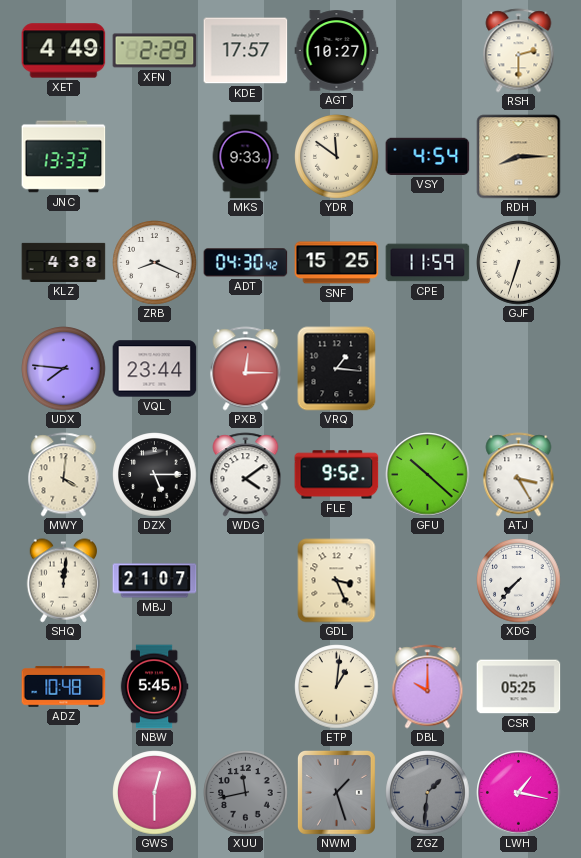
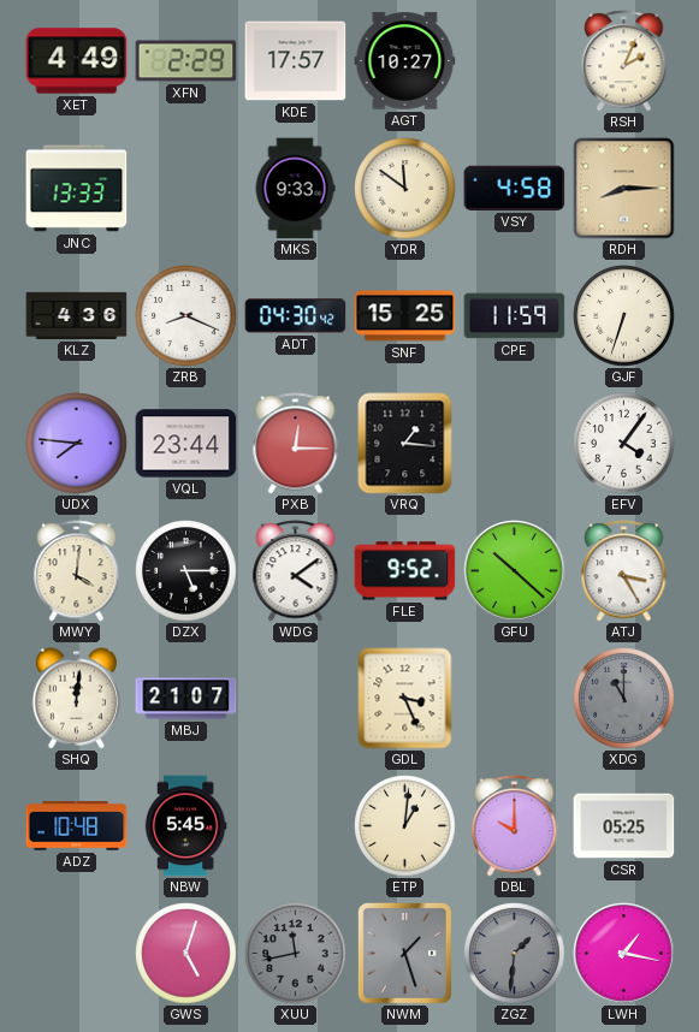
RSH: 2:30 -> 2:04
VSY: 4:54 -> 4:58
KLZ: 4:38 -> 4:36
EFV: none -> 4:06
XDG: 7:37 -> 11:00
XDG dial: white -> grey
GWS: 12:30 -> 5:03
